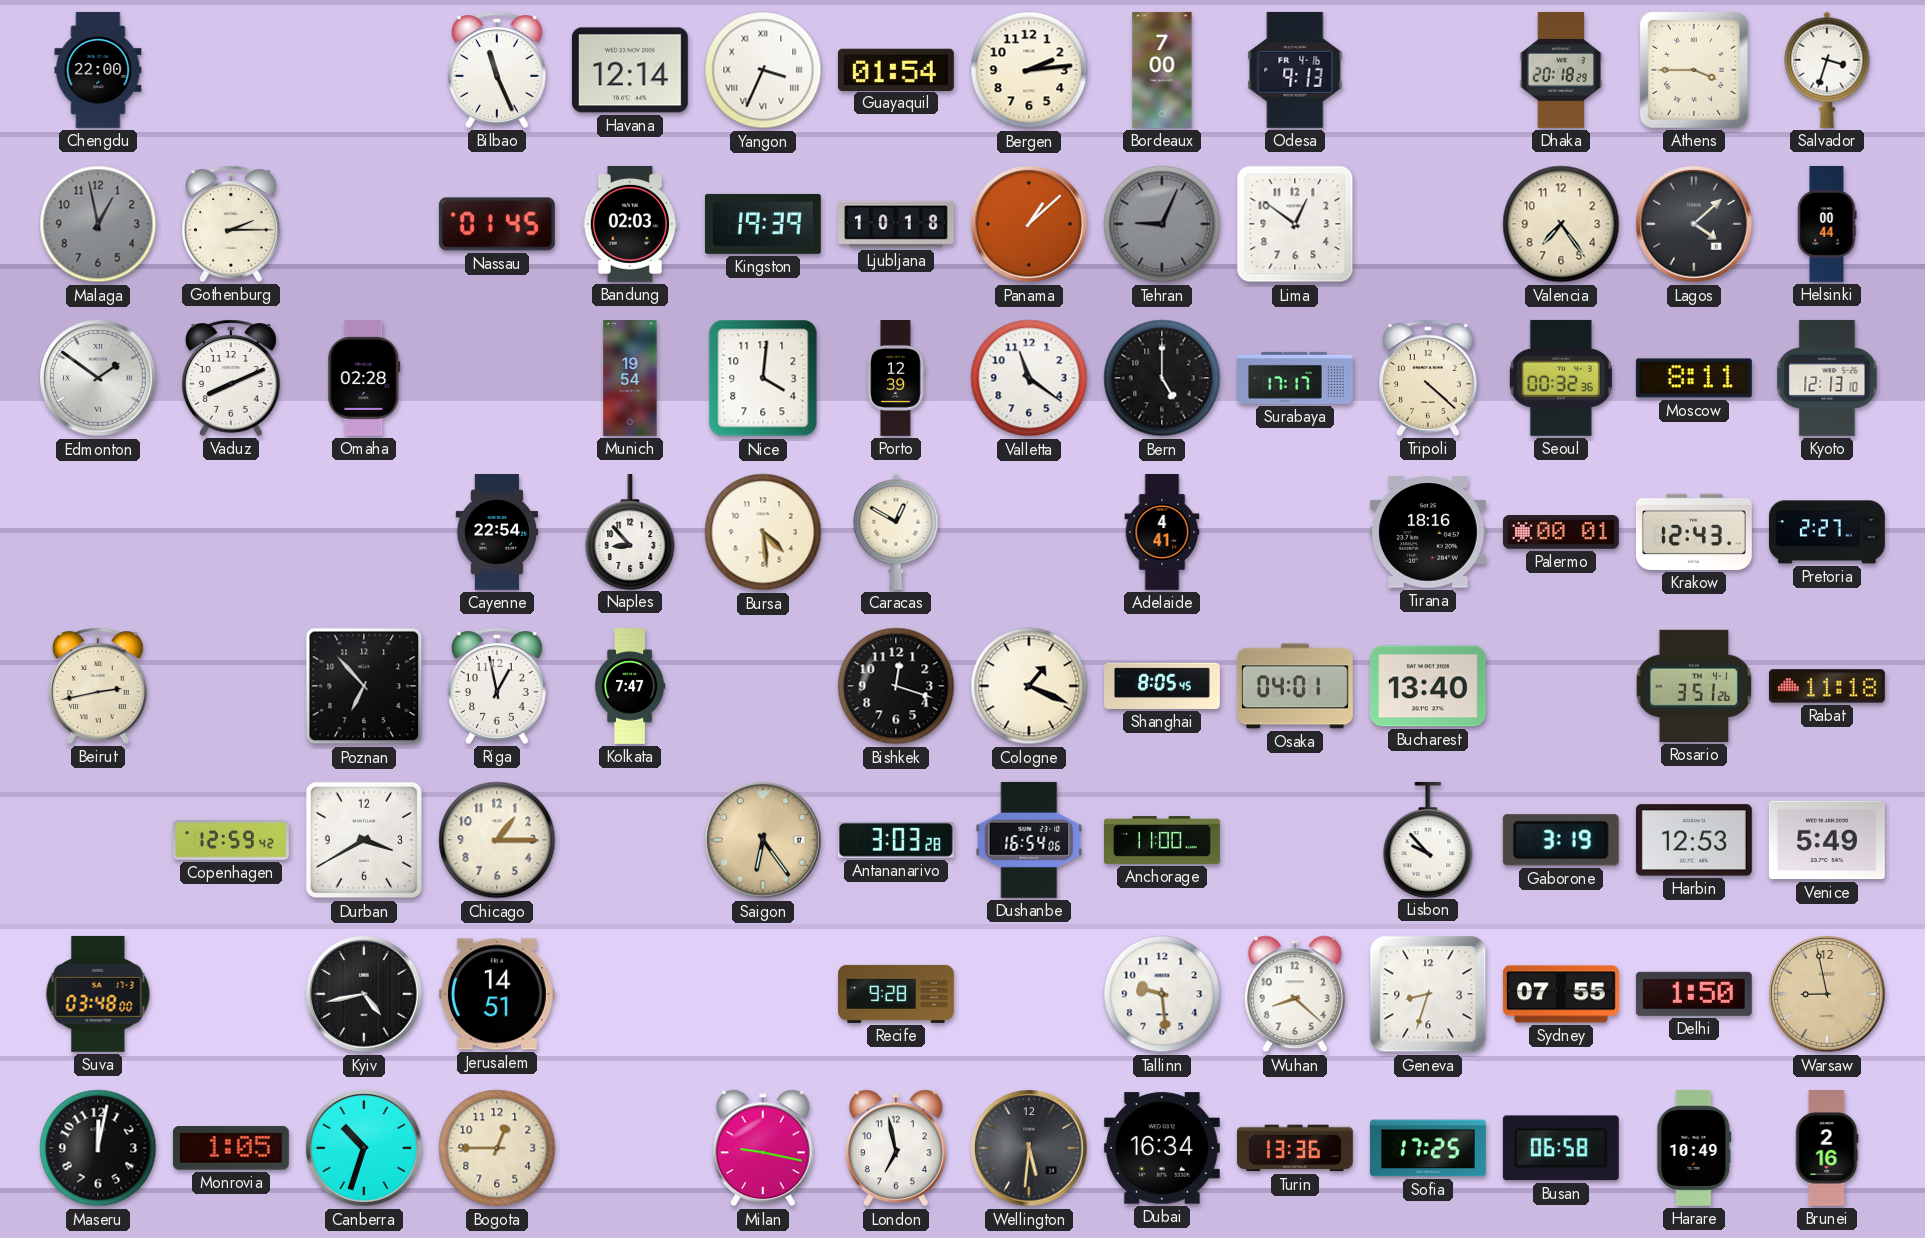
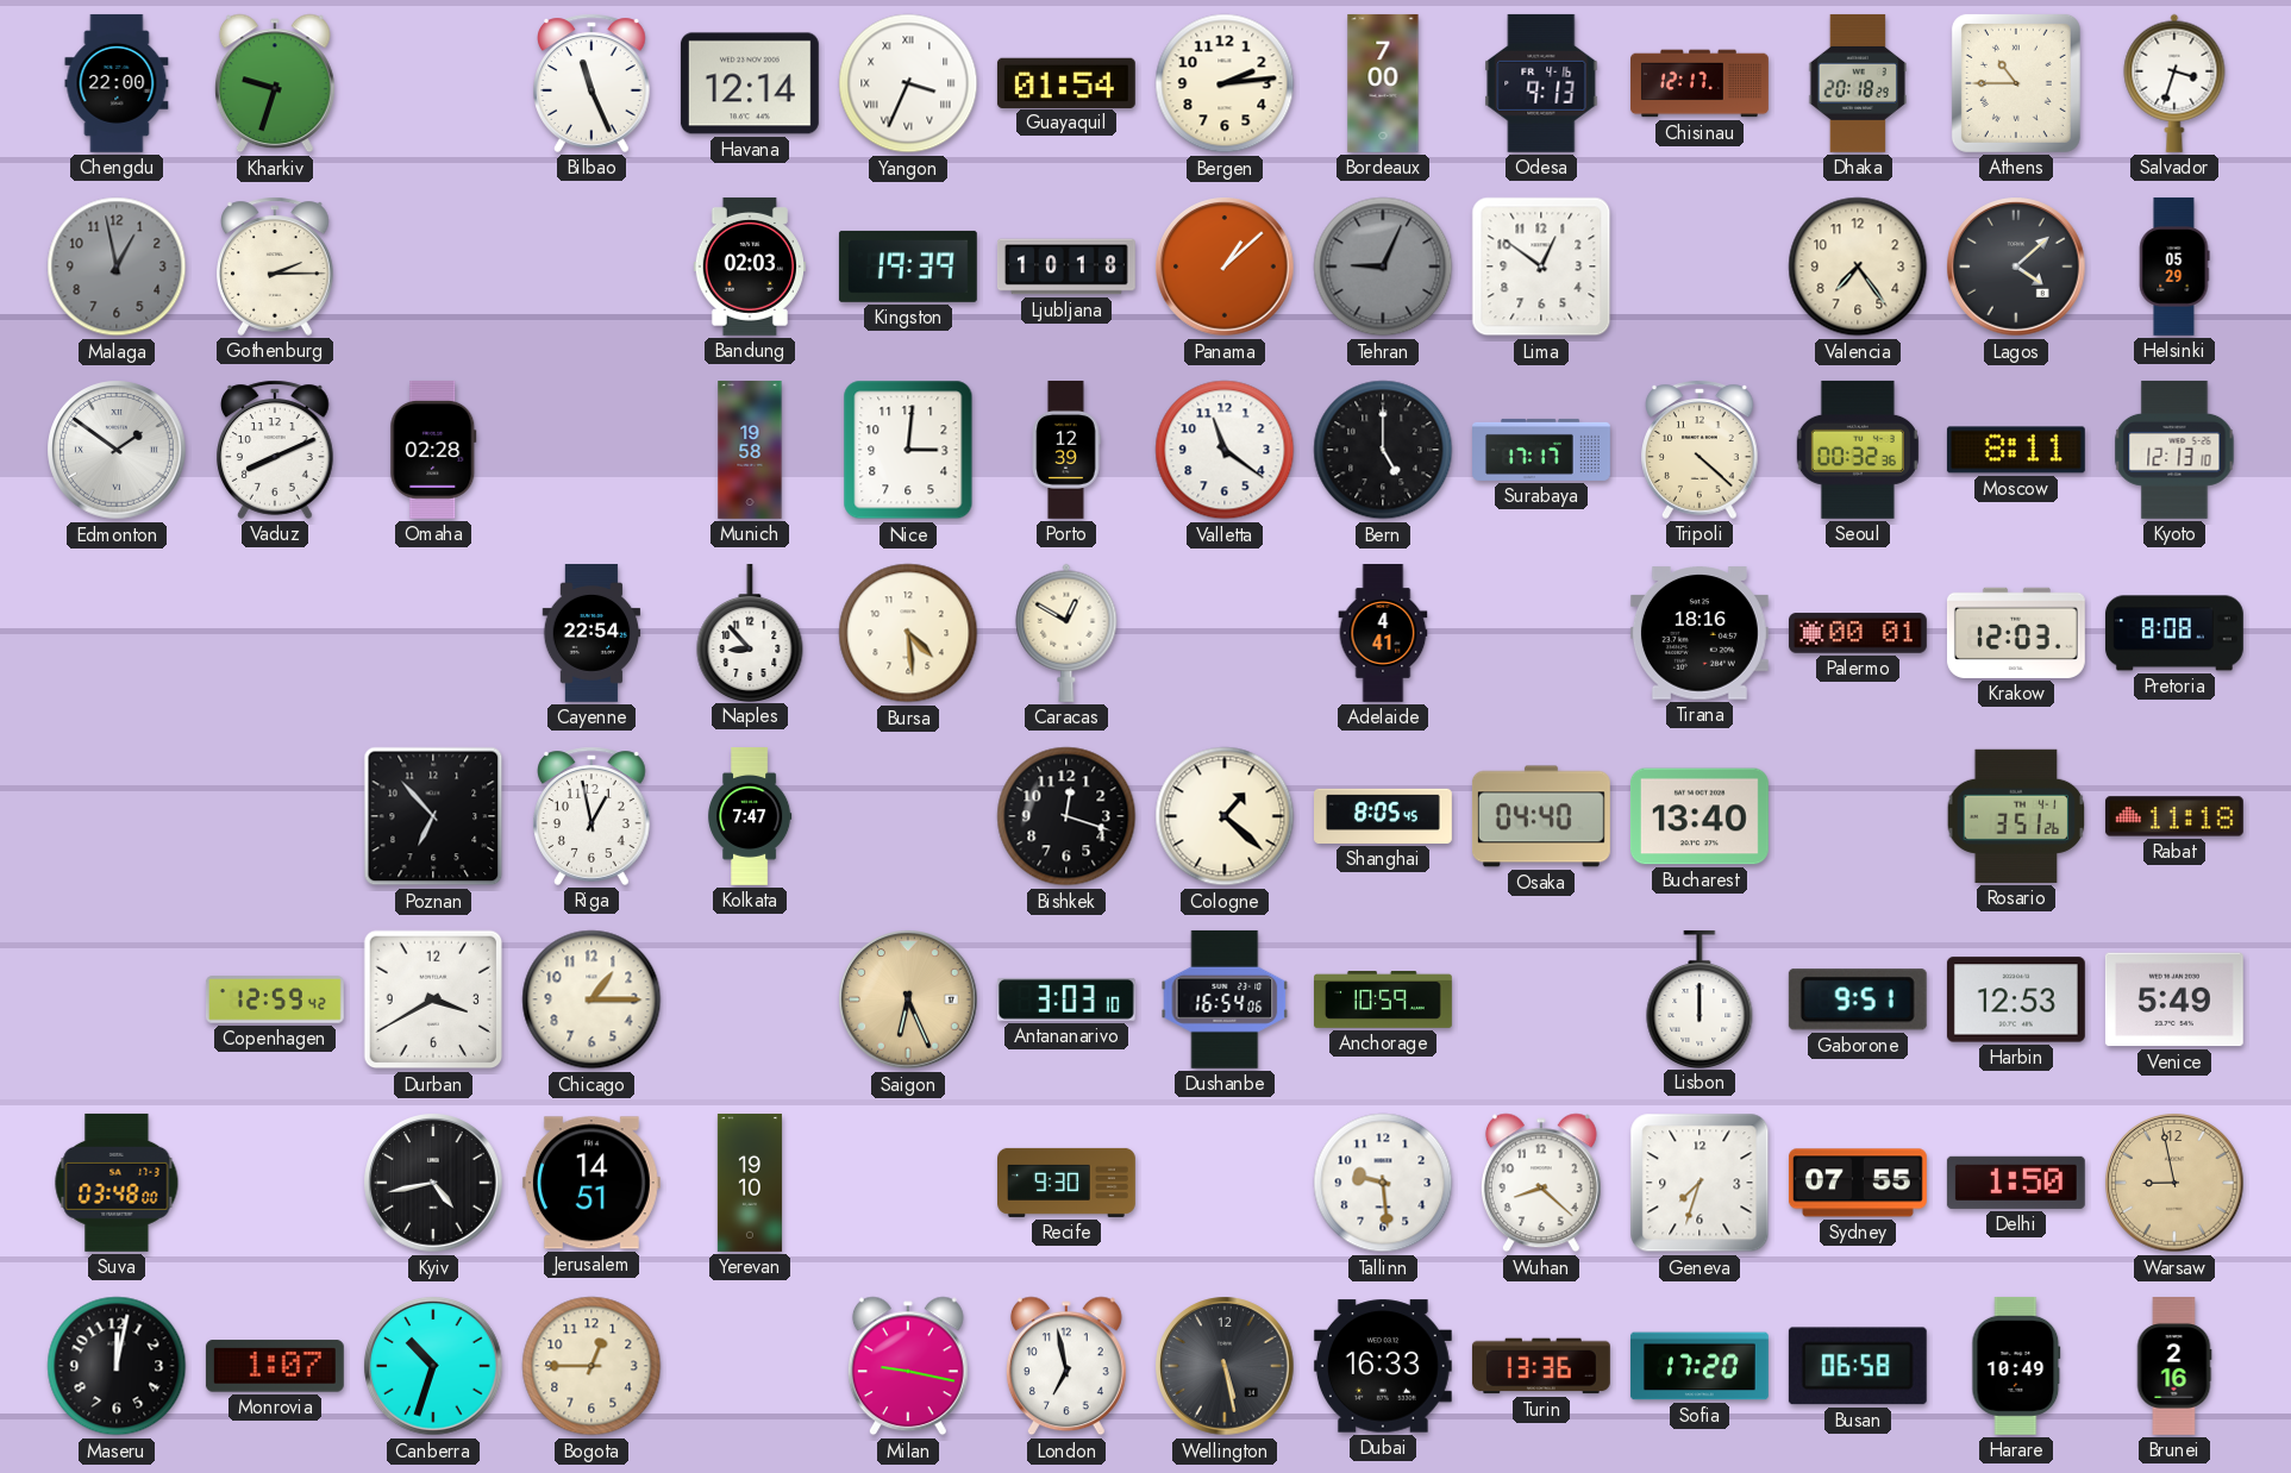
Kharkiv: none -> 9:33
Chisinau: none -> 12:17
Athens: 3:45 -> 10:45
Nassau: 01:45 -> none
Helsinki: 00:44 -> 05:29
Munich: 19:54 -> 19:58
Nice: 4:01 -> 3:01
Krakow: 12:43 -> 12:03
Pretoria: 2:27 -> 8:08
Beirut: 2:43 -> none
Cologne: 1:19 -> 1:22
Osaka: 04:01 -> 04:40
Saigon: 6:24 -> 6:26
Antananarivo: 3:03:28 -> 3:03:10
Anchorage: 11:00 -> 10:59
Lisbon: 9:53 -> 12:00
Gaborone: 3:19 -> 9:51
Yerevan: none -> 19:10
Recife: 9:28 -> 9:30
Geneva: 8:33 -> 7:33
Monrovia: 1:05 -> 1:07
Wellington: 5:31 -> 5:28
Dubai: 16:34 -> 16:33
Sofia: 17:25 -> 17:20
